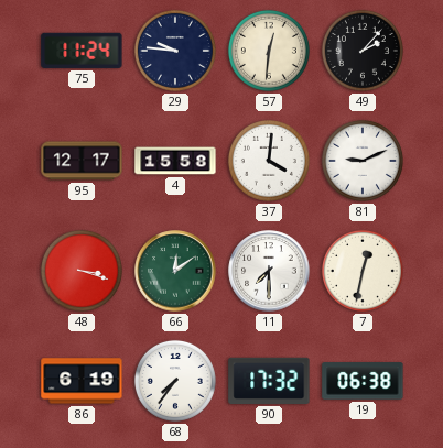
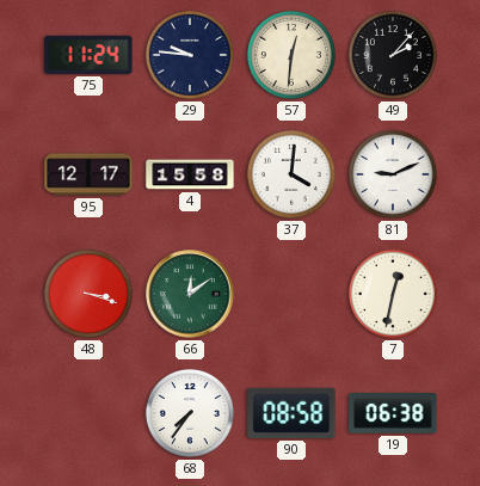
11: 7:30 -> none
86: 6:19 -> none
90: 17:32 -> 08:58
